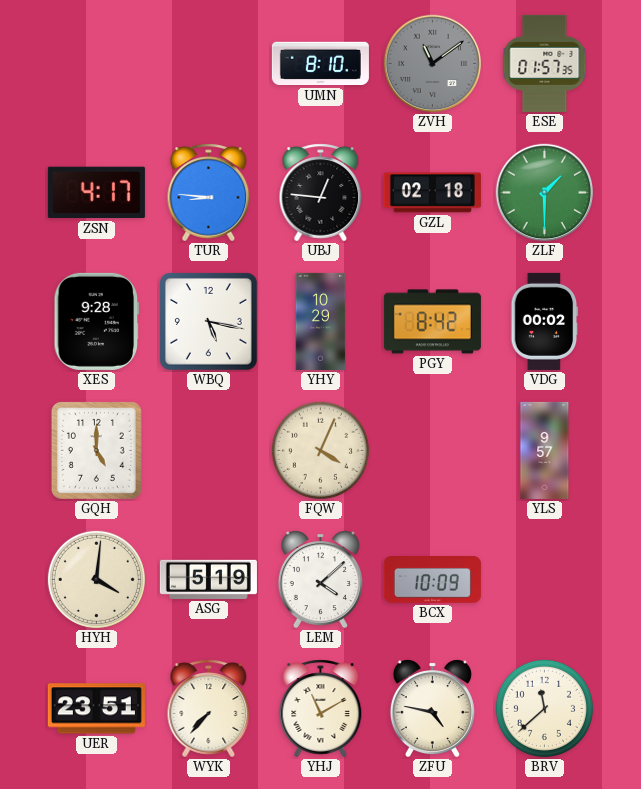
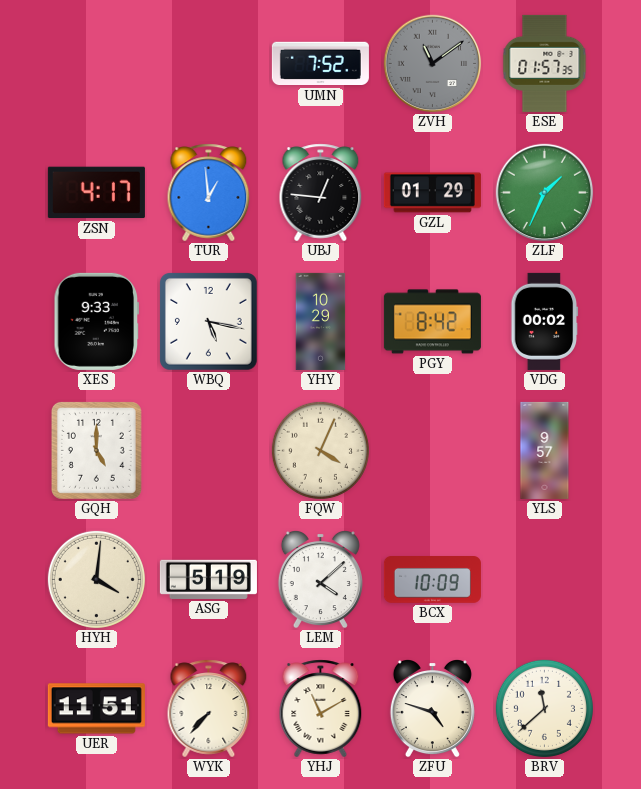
UMN: 8:10 -> 7:52
TUR: 8:46 -> 12:59
GZL: 02:18 -> 01:29
ZLF: 1:30 -> 1:34
XES: 9:28 -> 9:33
UER: 23:51 -> 11:51
ZFU: 4:47 -> 4:48
